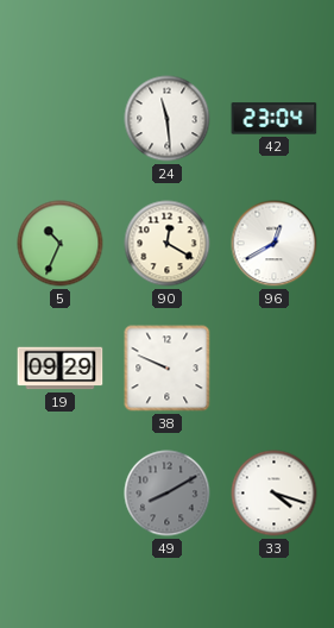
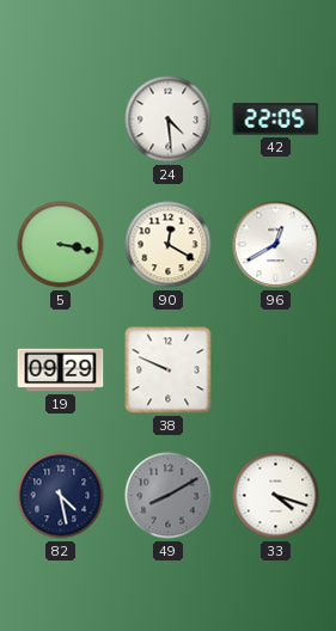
24: 11:29 -> 4:29
42: 23:04 -> 22:05
5: 10:34 -> 3:17
82: none -> 4:28
